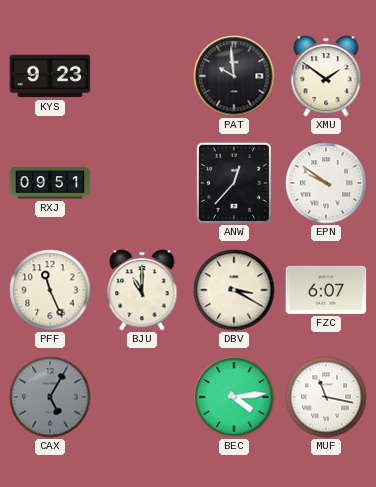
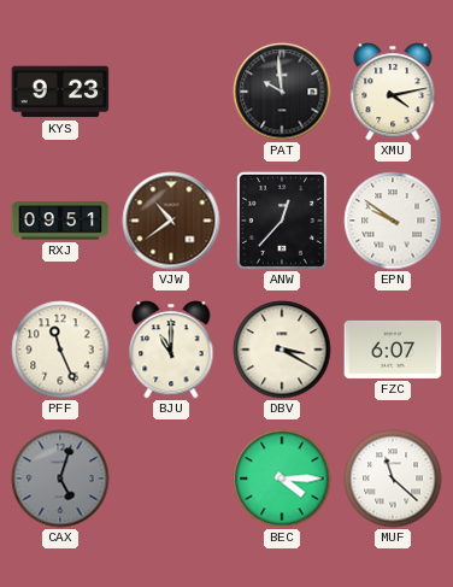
XMU: 1:51 -> 4:13
VJW: none -> 10:39
CAX: 5:05 -> 5:03
BEC: 4:14 -> 4:15
MUF: 11:17 -> 11:22
